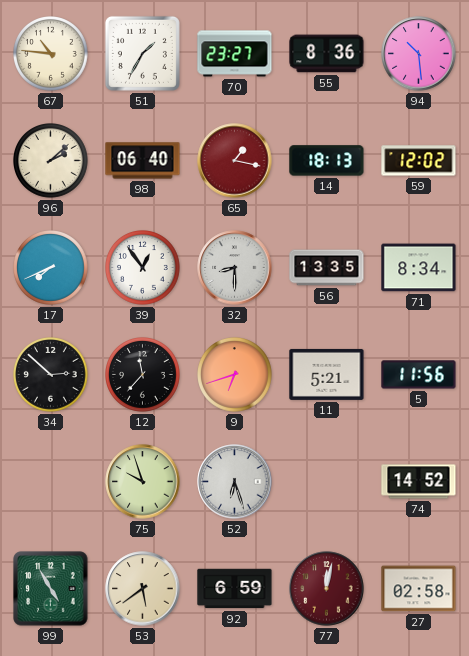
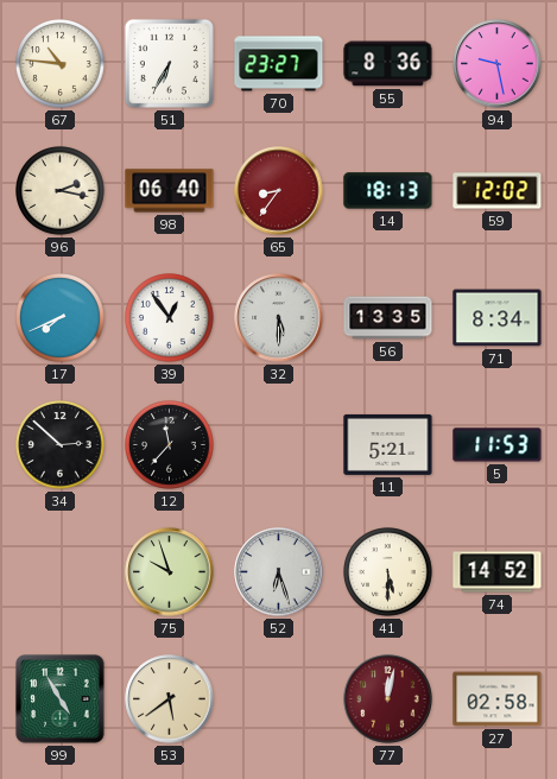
51: 1:35 -> 6:35
94: 10:29 -> 9:28
96: 2:08 -> 2:17
65: 1:17 -> 8:36
32: 8:30 -> 5:30
9: 6:42 -> none
5: 11:56 -> 11:53
41: none -> 5:30
92: 6:59 -> none
